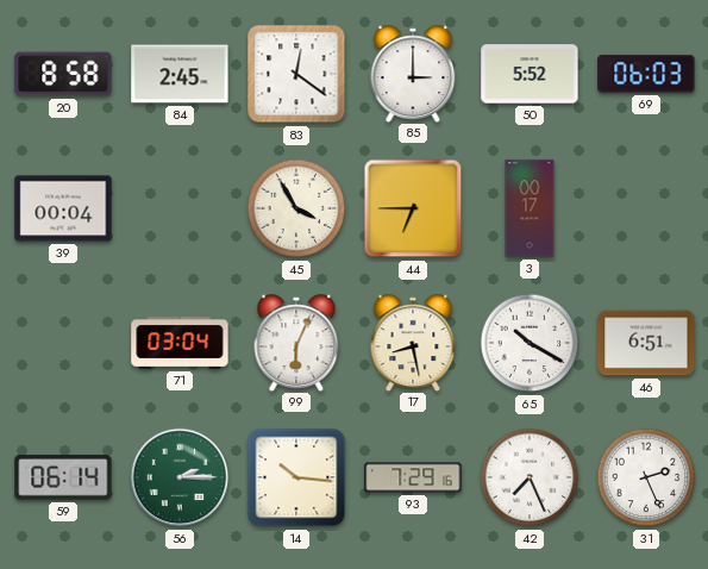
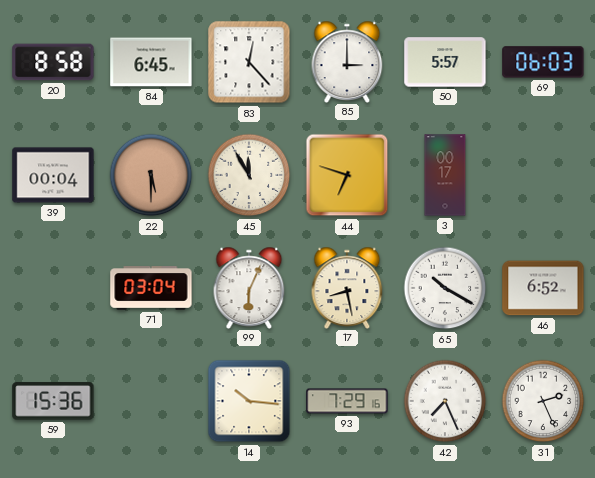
84: 2:45 -> 6:45
83: 12:21 -> 12:23
50: 5:52 -> 5:57
22: none -> 5:30
45: 3:55 -> 11:55
44: 6:45 -> 6:48
46: 6:51 -> 6:52
59: 06:14 -> 15:36
56: 2:15 -> none
